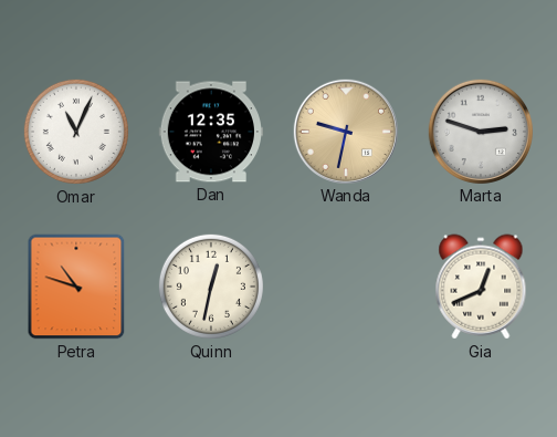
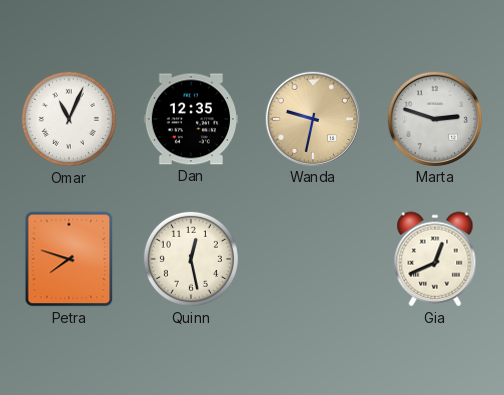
Petra: 10:48 -> 7:48
Quinn: 12:32 -> 12:28
